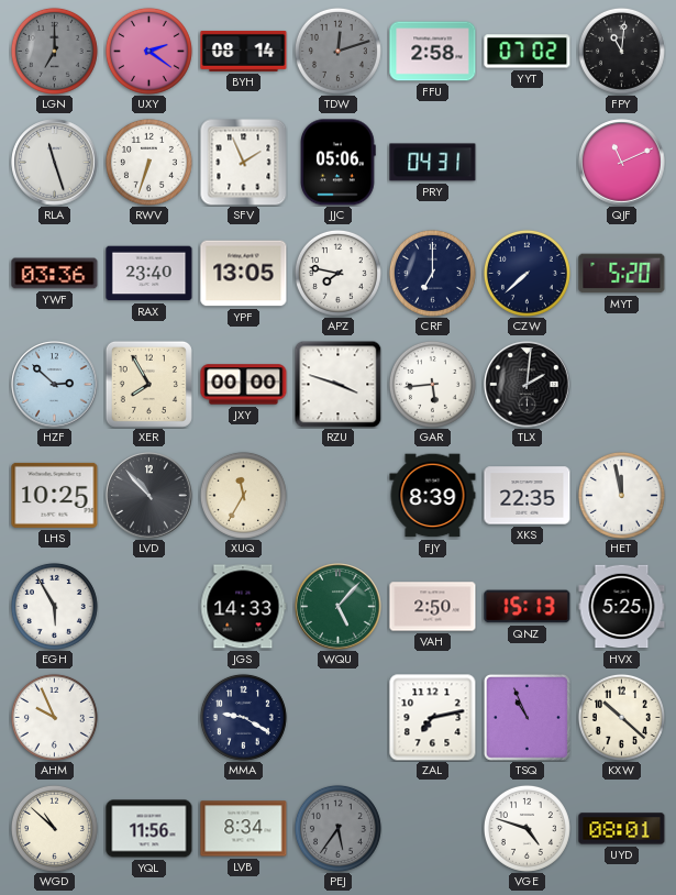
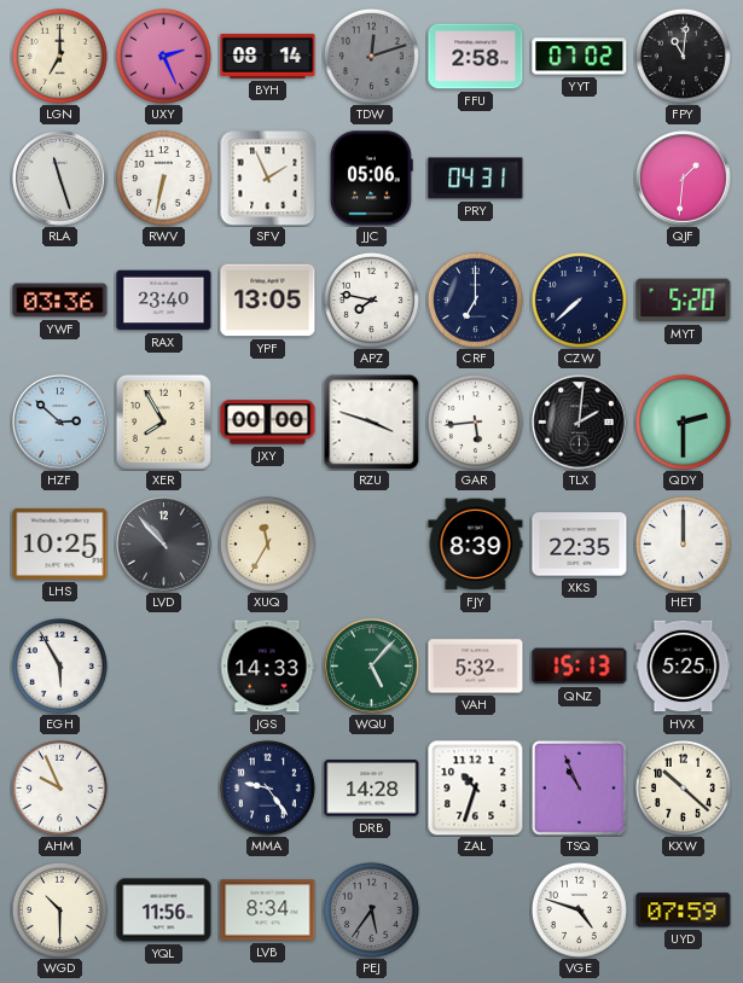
LGN dial: grey -> cream
UXY: 2:21 -> 2:26
RWV: 6:33 -> 6:32
QJF: 11:11 -> 1:31
QDY: none -> 2:30
HET: 11:58 -> 12:00
VAH: 2:50 -> 5:32
MMA: 9:20 -> 9:24
DRB: none -> 14:28
ZAL: 7:13 -> 10:33
WGD: 10:52 -> 10:30
UYD: 08:01 -> 07:59
